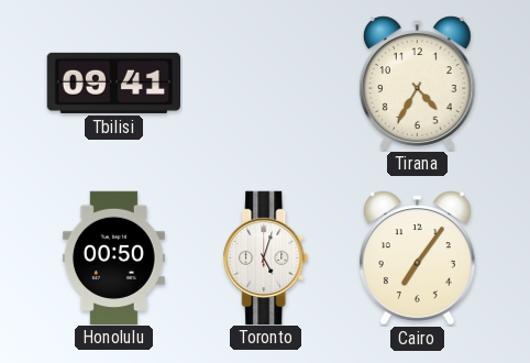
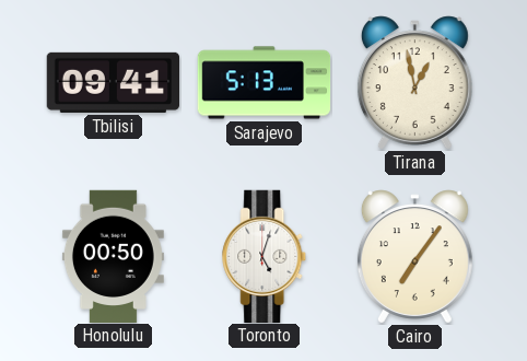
Sarajevo: none -> 5:13
Tirana: 4:35 -> 12:58
